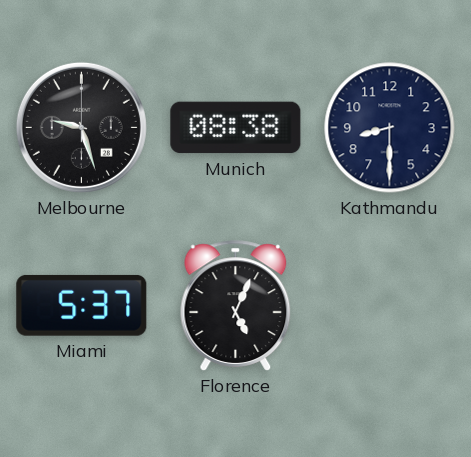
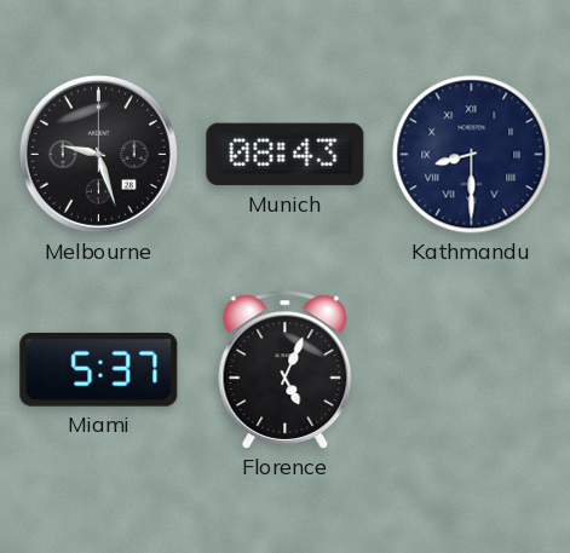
Munich: 08:38 -> 08:43
Kathmandu numerals: Arabic -> Roman
